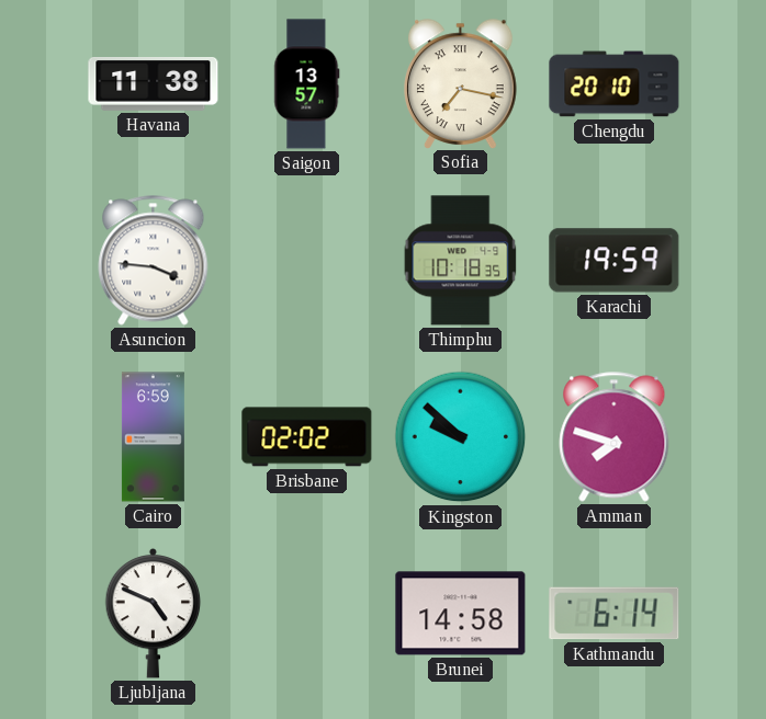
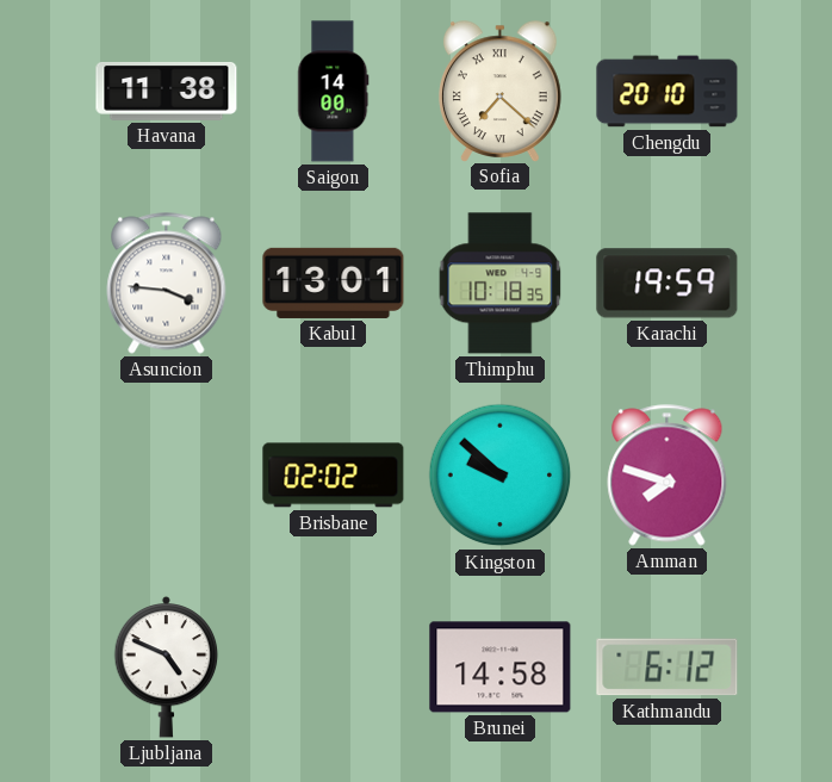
Saigon: 13:57 -> 14:00
Sofia: 7:17 -> 7:22
Kabul: none -> 13:01
Cairo: 6:59 -> none
Kathmandu: 6:14 -> 6:12
